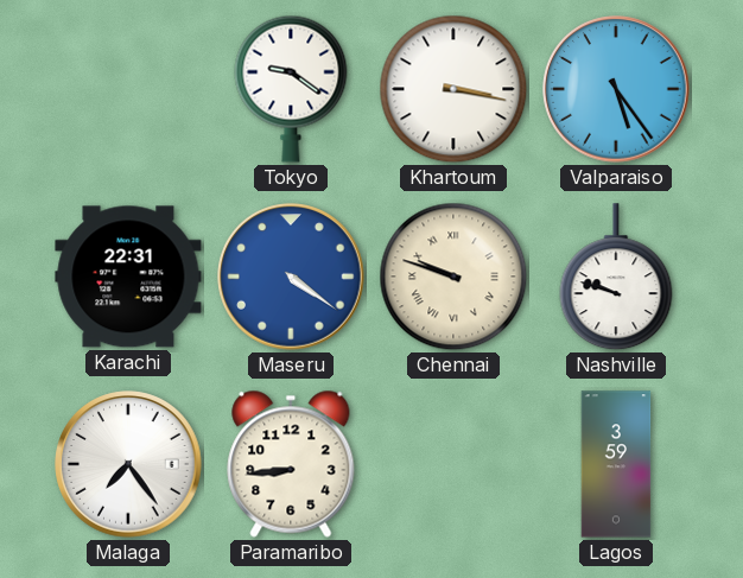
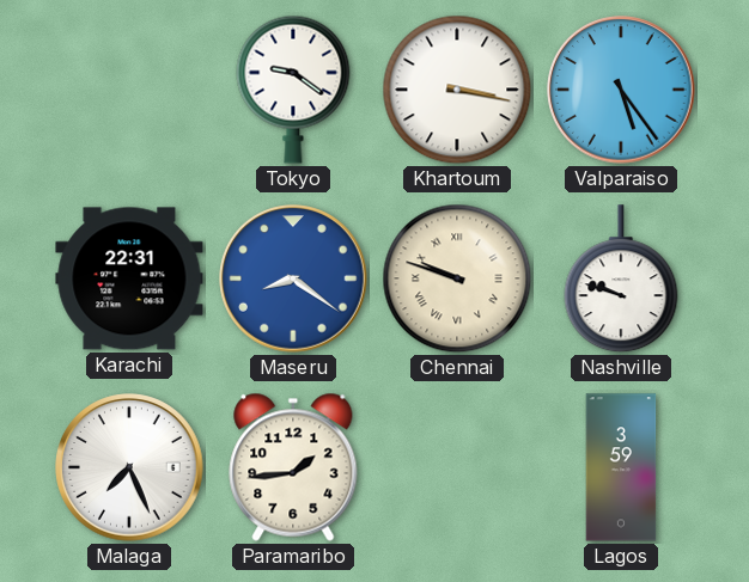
Maseru: 4:21 -> 8:21
Malaga: 7:24 -> 7:26
Paramaribo: 8:44 -> 1:44
